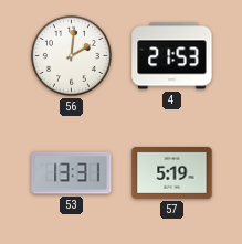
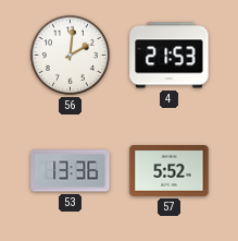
53: 13:31 -> 13:36
57: 5:19 -> 5:52
